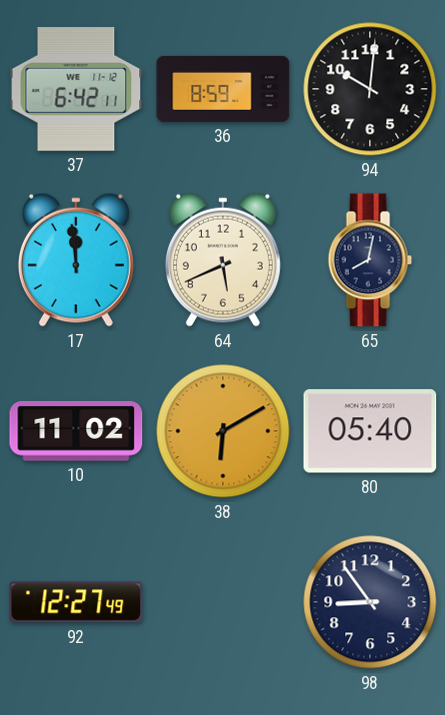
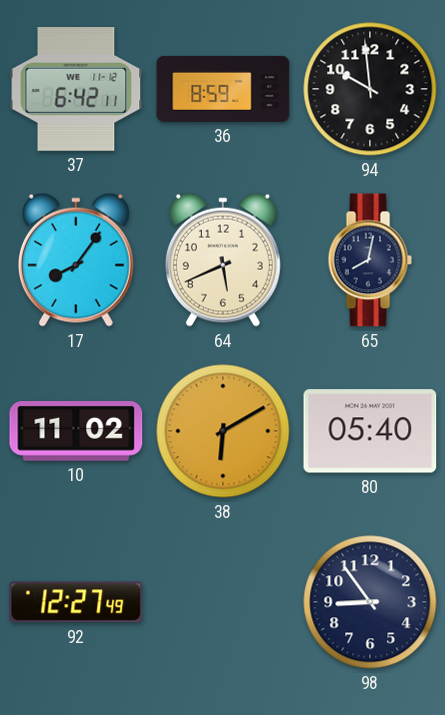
94: 10:01 -> 9:59
17: 11:59 -> 8:06
